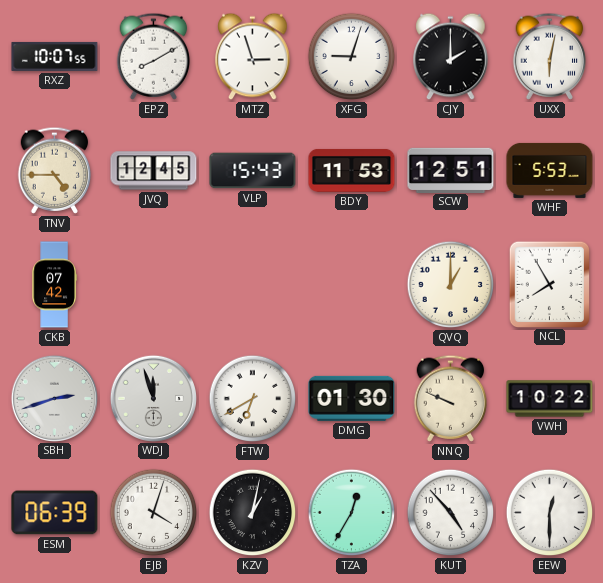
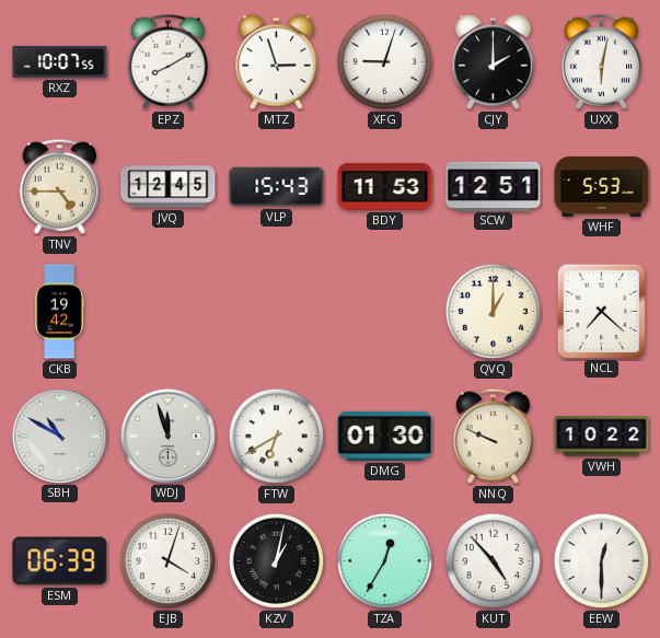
CKB: 07:42 -> 19:42
NCL: 7:55 -> 7:22
SBH: 2:42 -> 10:50
